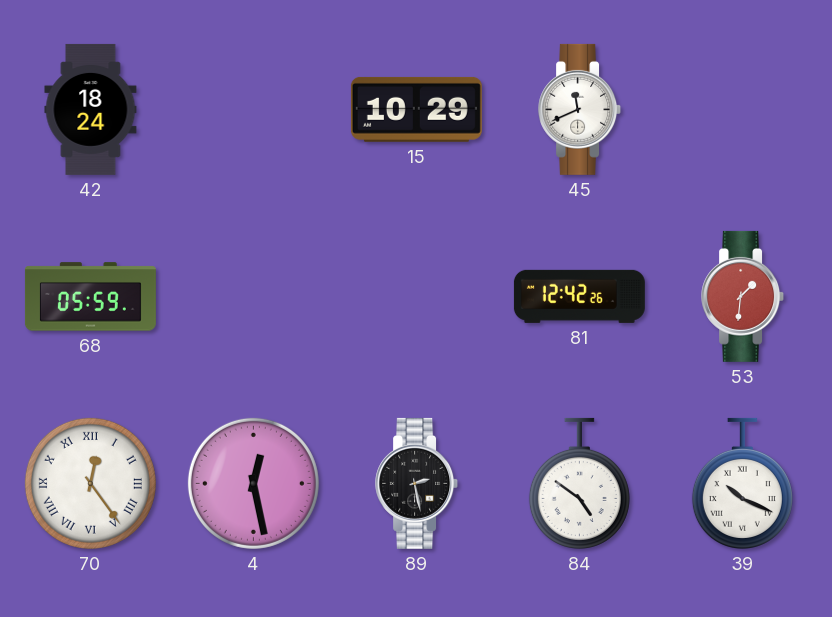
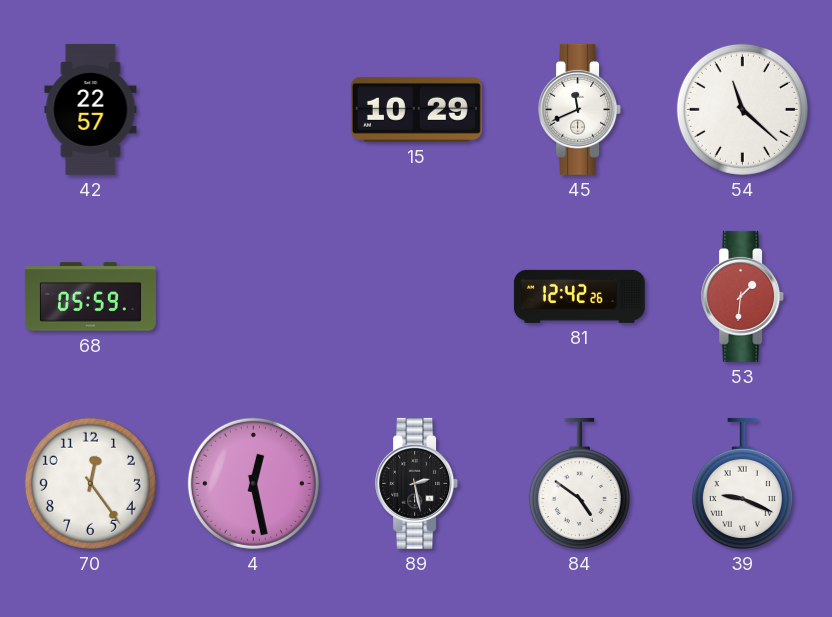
42: 18:24 -> 22:57
54: none -> 11:22
70 numerals: Roman -> Arabic
39: 10:19 -> 9:19
